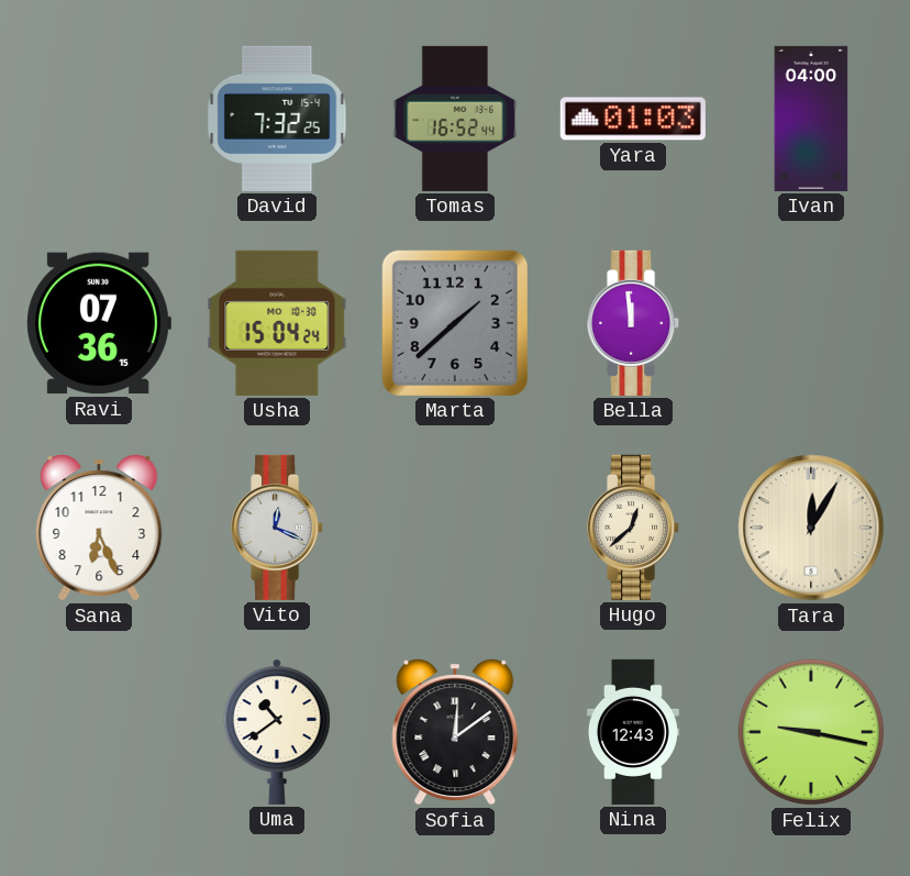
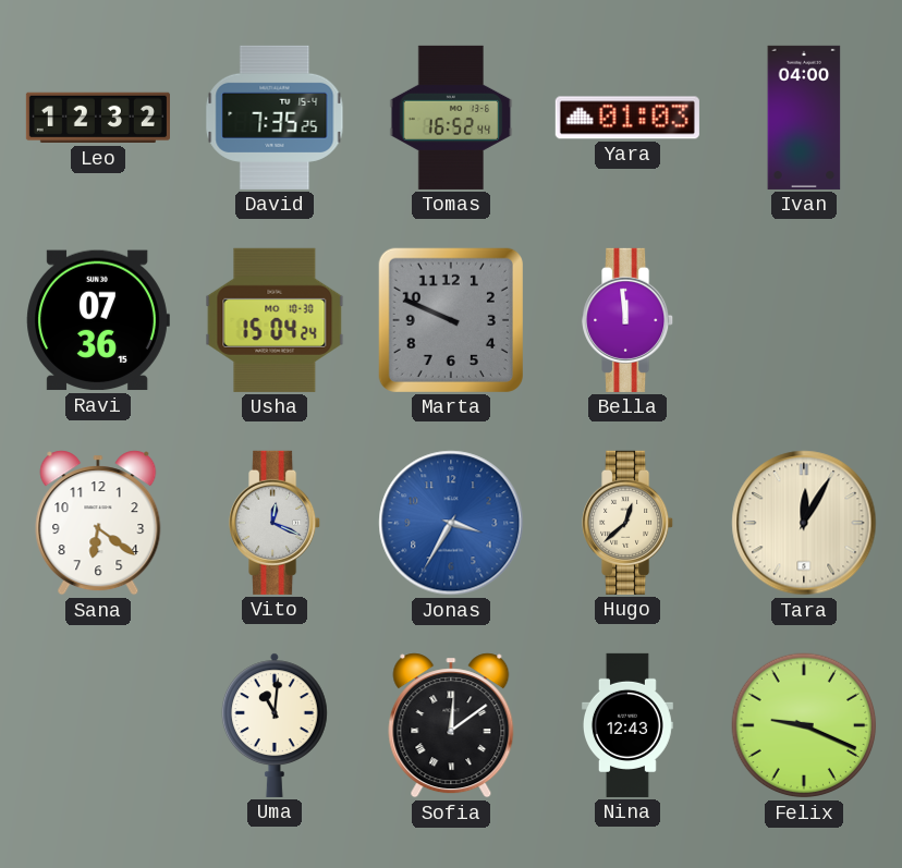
Leo: none -> 12:32
David: 7:32 -> 7:35
Marta: 1:38 -> 9:49
Sana: 6:26 -> 6:21
Jonas: none -> 3:35
Uma: 10:39 -> 11:01
Felix: 9:17 -> 9:19
